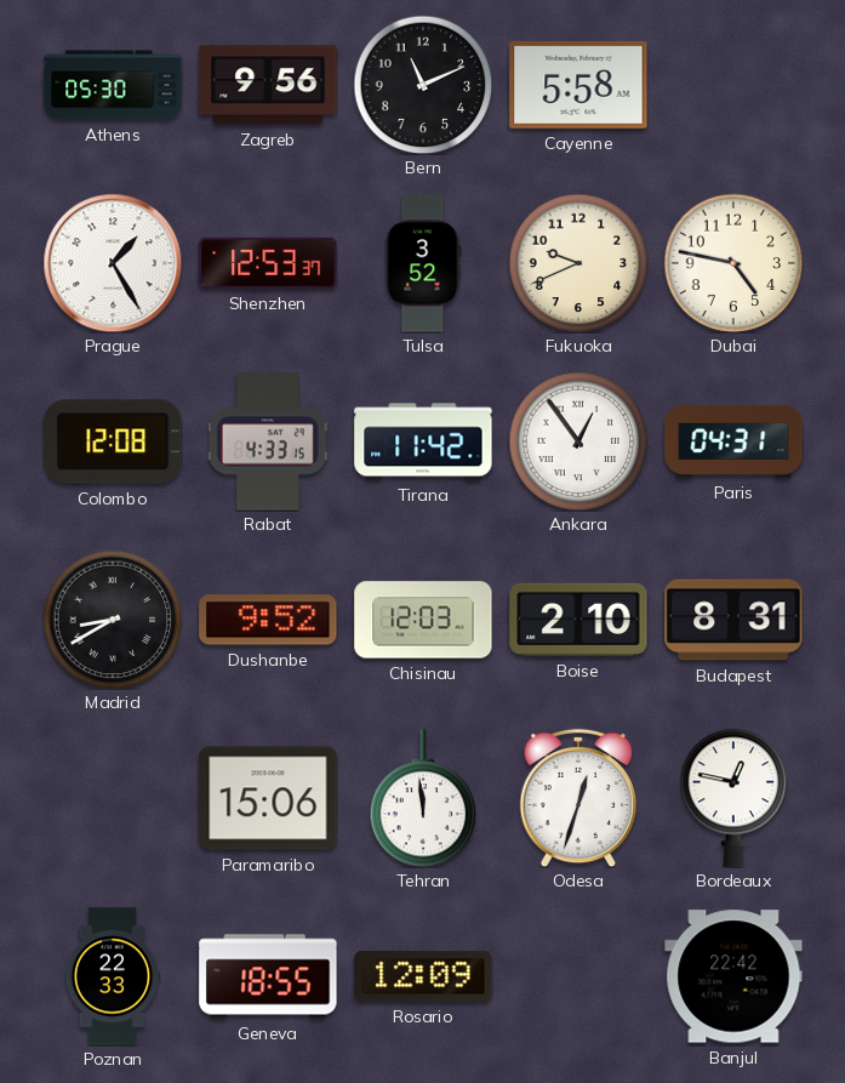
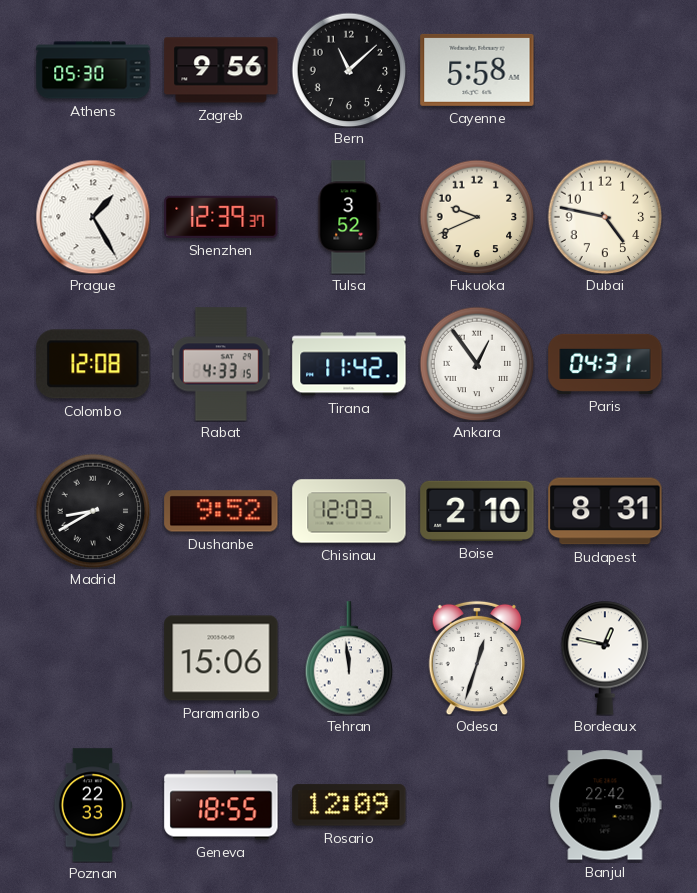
Bern: 11:11 -> 11:08
Shenzhen: 12:53 -> 12:39
